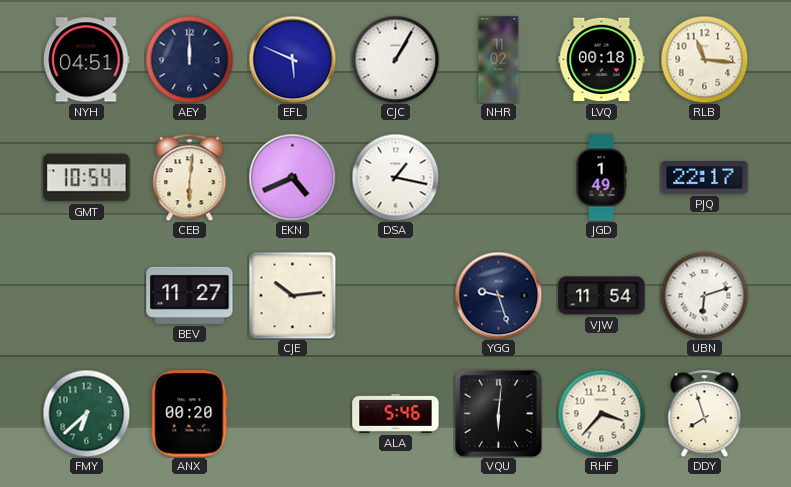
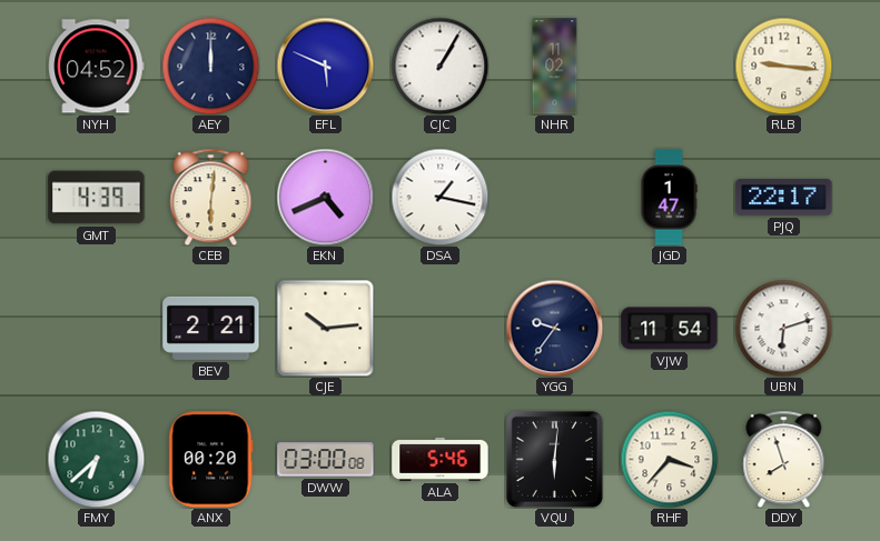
NYH: 04:51 -> 04:52
LVQ: 00:18 -> none
RLB: 11:16 -> 9:16
GMT: 10:54 -> 4:39
JGD: 1:49 -> 1:47
BEV: 11:27 -> 2:21
YGG: 9:27 -> 9:36
DWW: none -> 03:00
